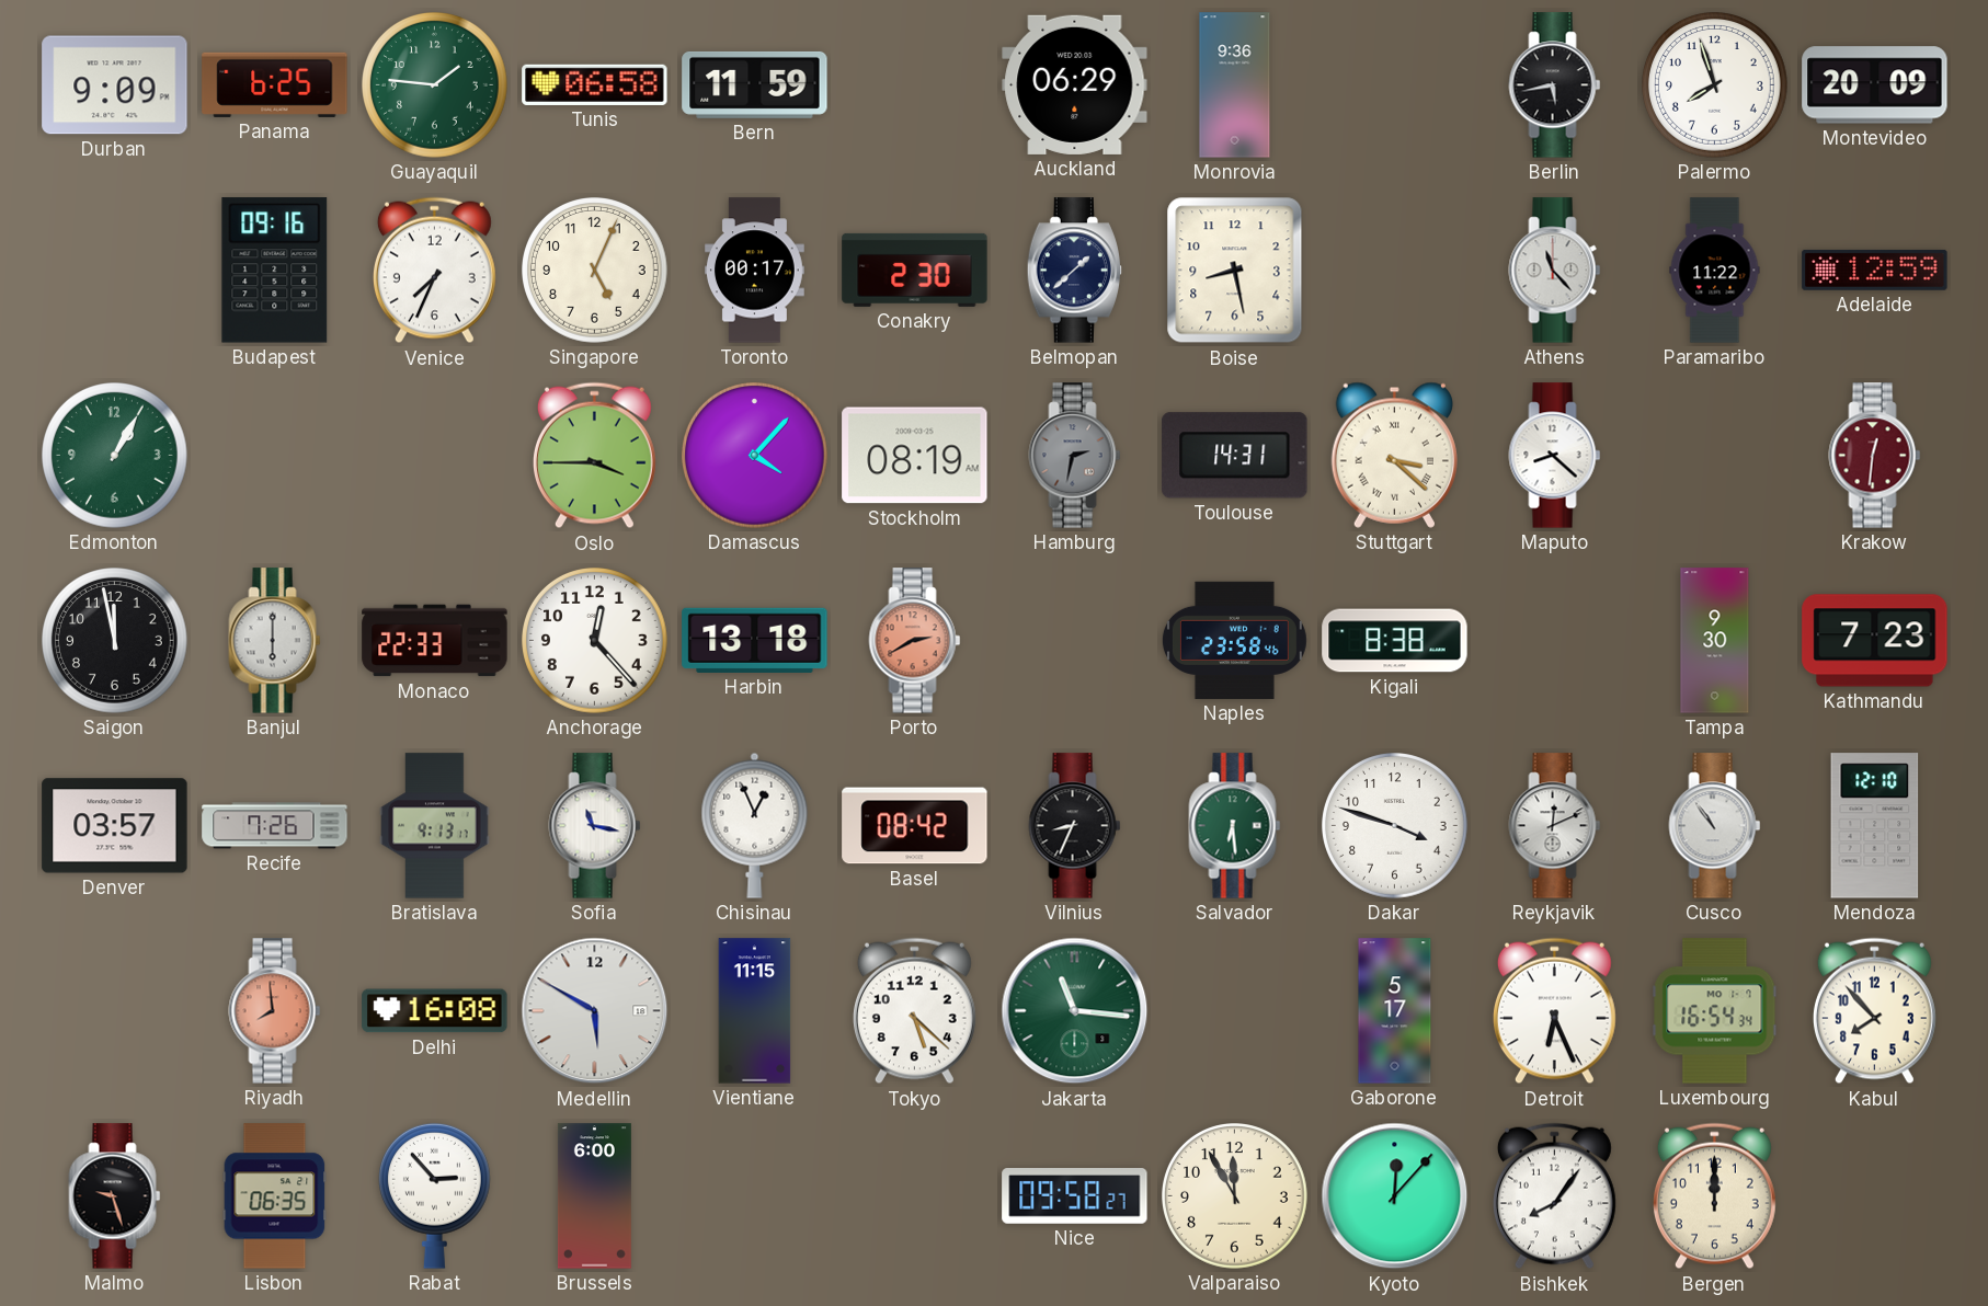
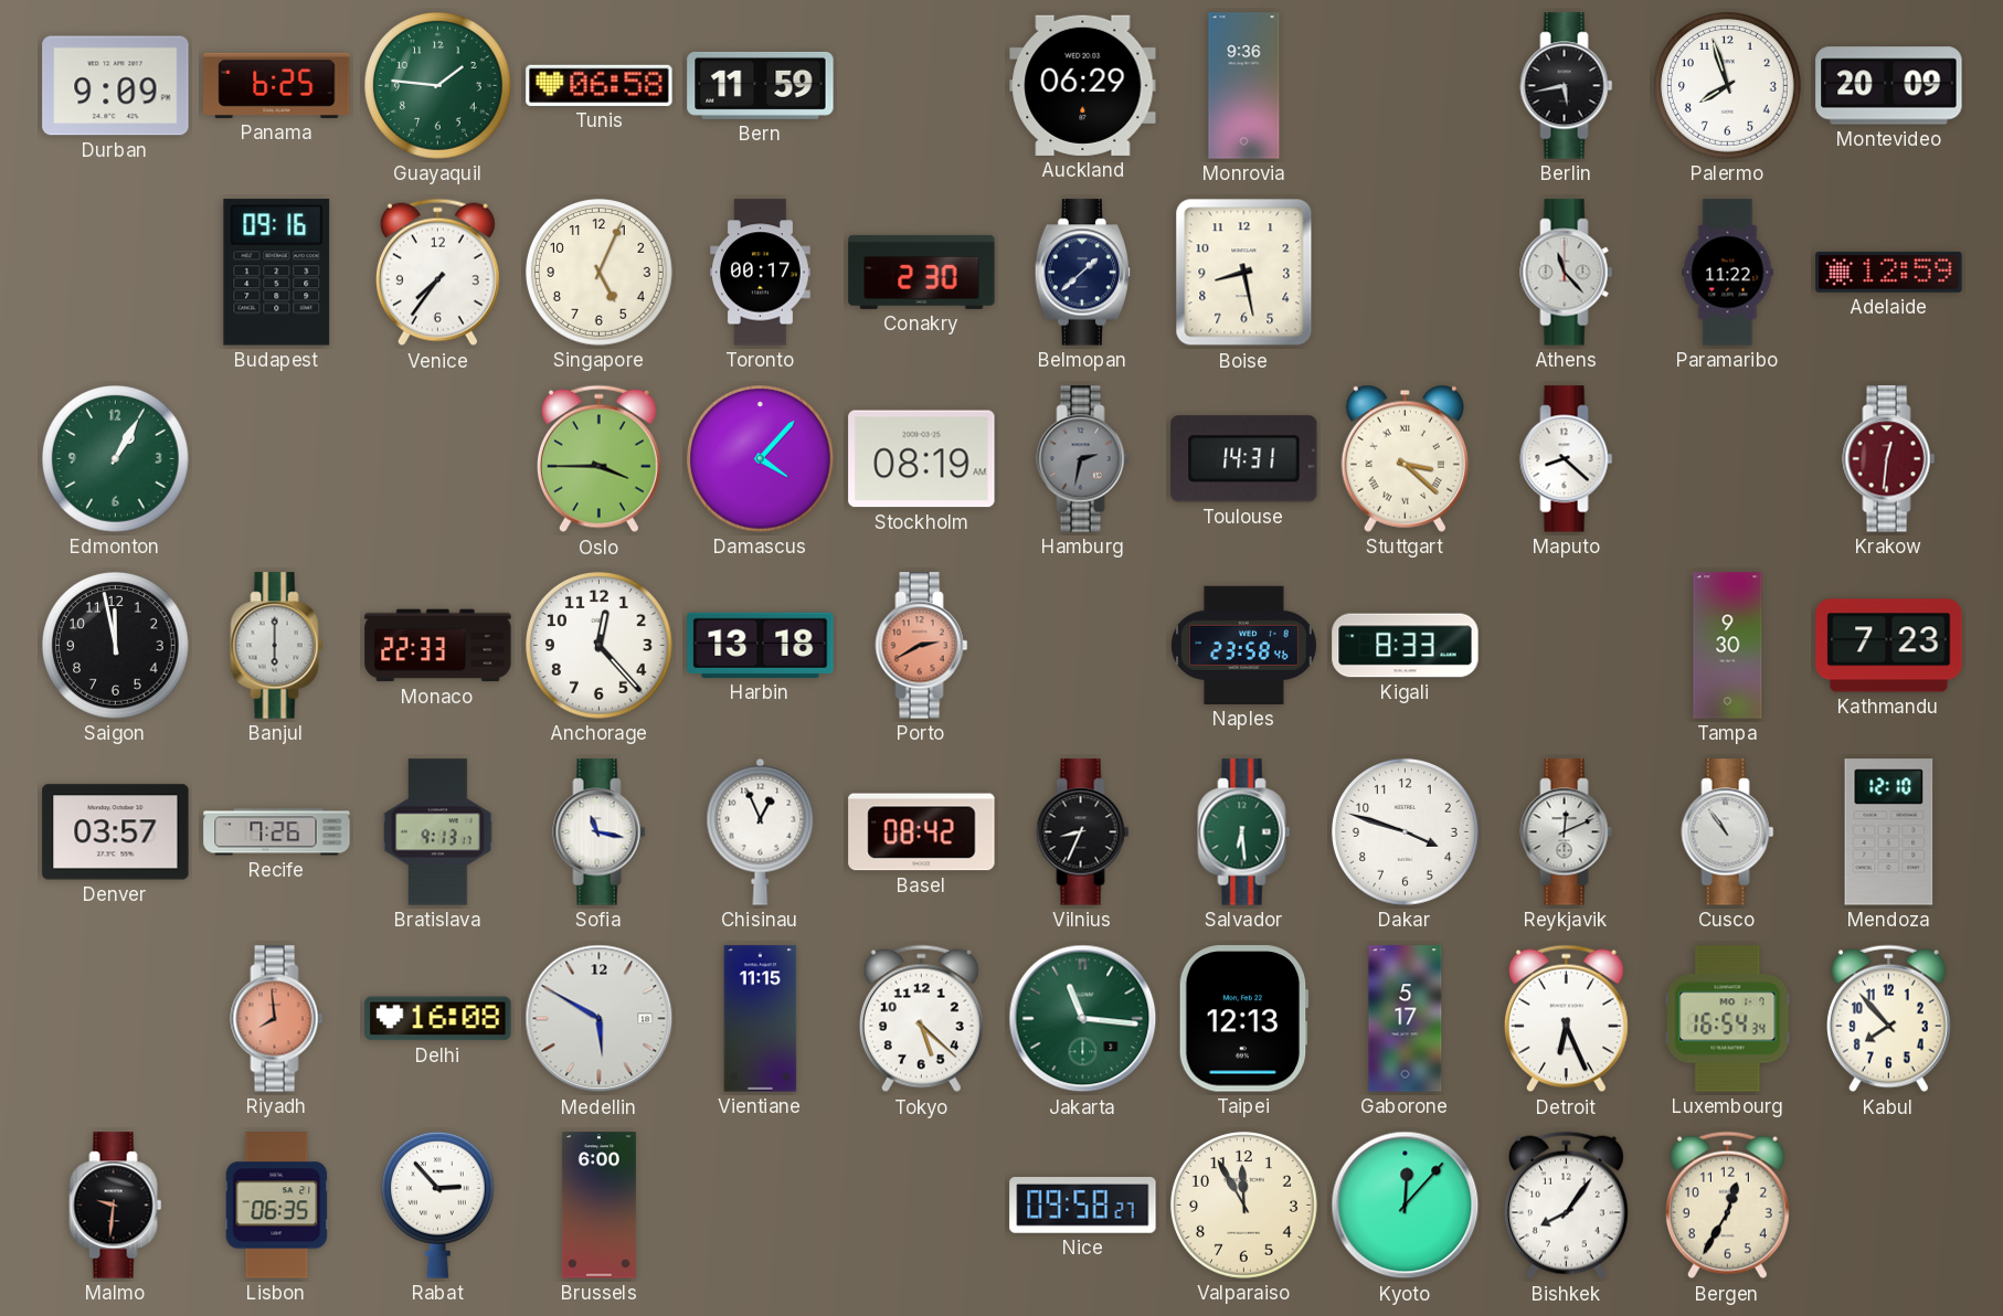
Venice: 7:34 -> 7:36
Kigali: 8:38 -> 8:33
Taipei: none -> 12:13
Malmo: 9:27 -> 9:31
Bergen: 12:00 -> 12:35
